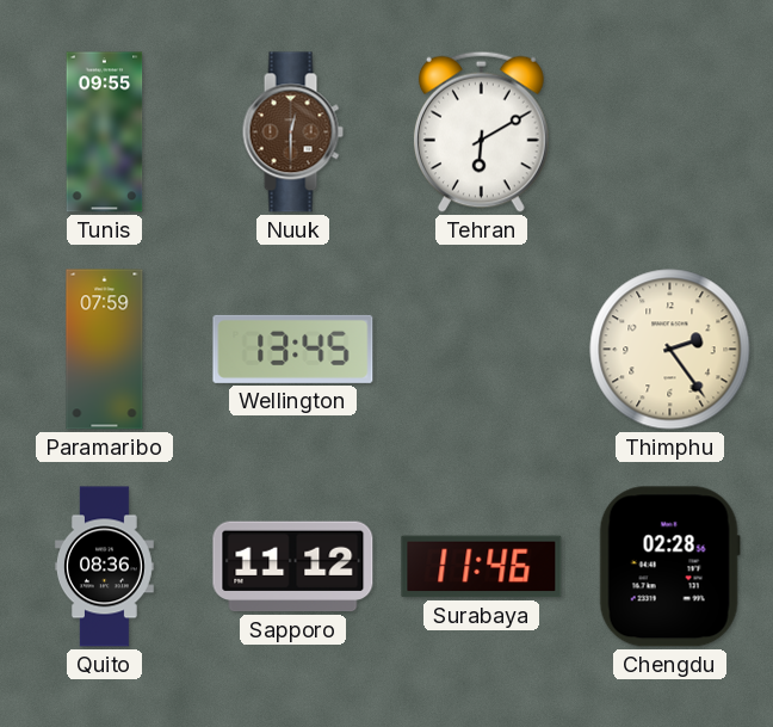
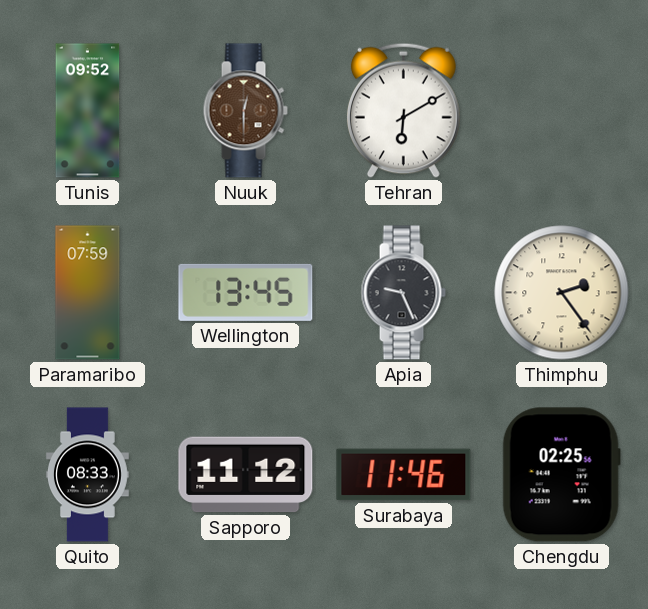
Tunis: 09:55 -> 09:52
Apia: none -> 9:26
Quito: 08:36 -> 08:33
Chengdu: 02:28 -> 02:25
